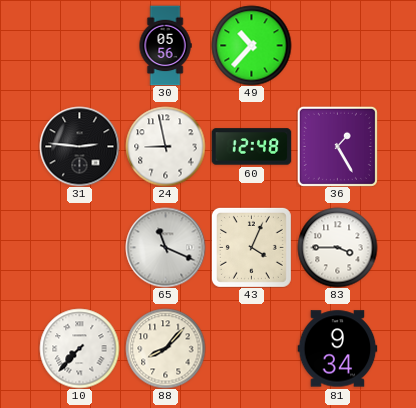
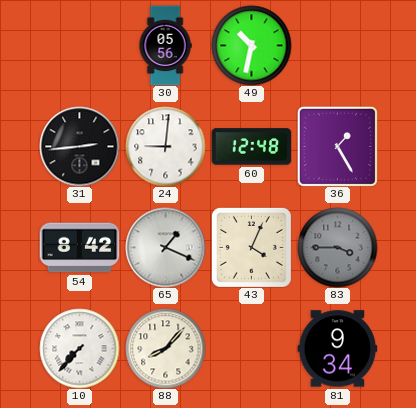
49: 10:37 -> 10:32
31: 2:46 -> 2:44
24: 8:58 -> 9:01
54: none -> 8:42
65: 11:19 -> 1:19
83 dial: white -> grey
